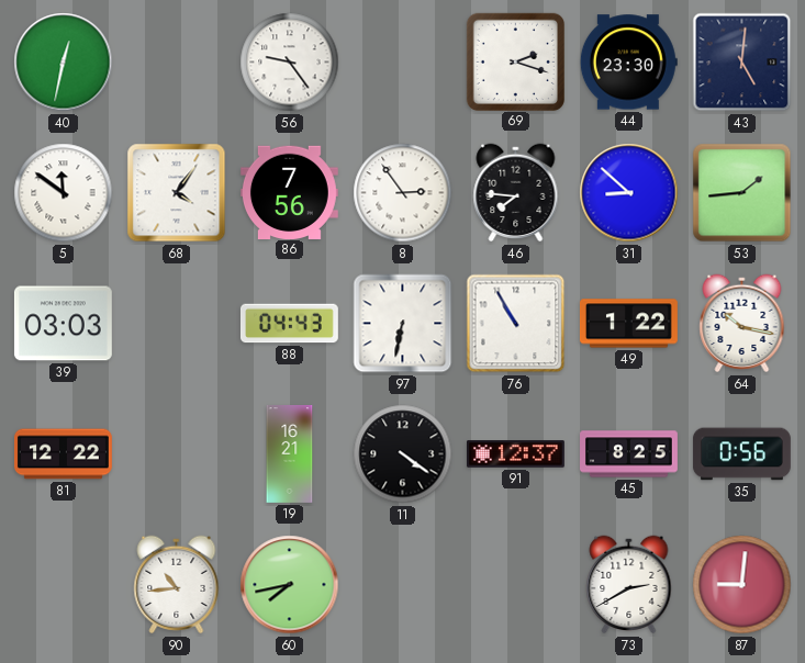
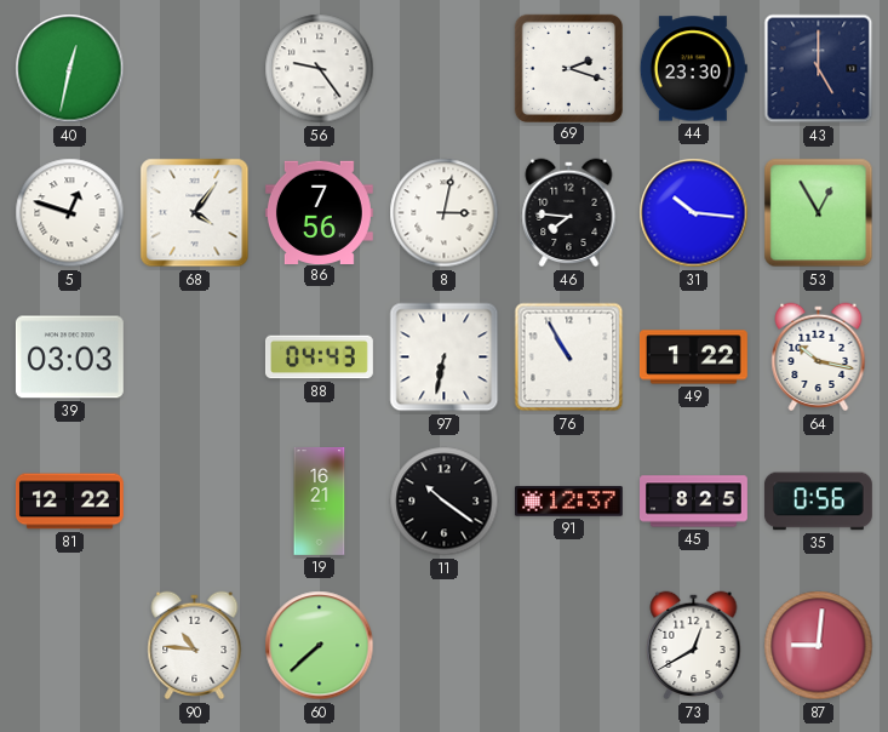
43: 5:01 -> 5:00
5: 11:51 -> 12:48
8: 2:54 -> 3:02
31: 8:52 -> 10:16
53: 1:44 -> 12:55
11: 4:21 -> 10:21
90: 10:44 -> 10:46
60: 7:43 -> 7:38
73: 2:40 -> 12:40
